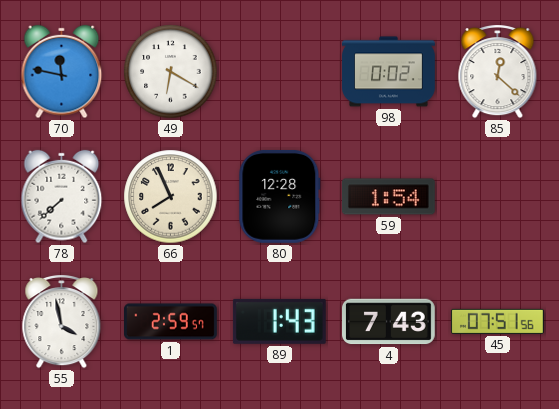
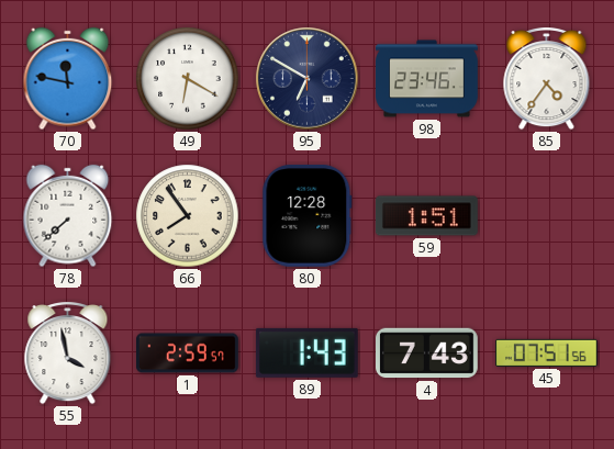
95: none -> 6:50
98: 0:02 -> 23:46
85: 12:22 -> 4:36
66: 7:56 -> 7:54
59: 1:54 -> 1:51
